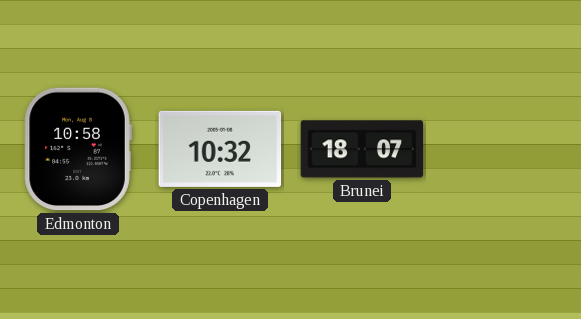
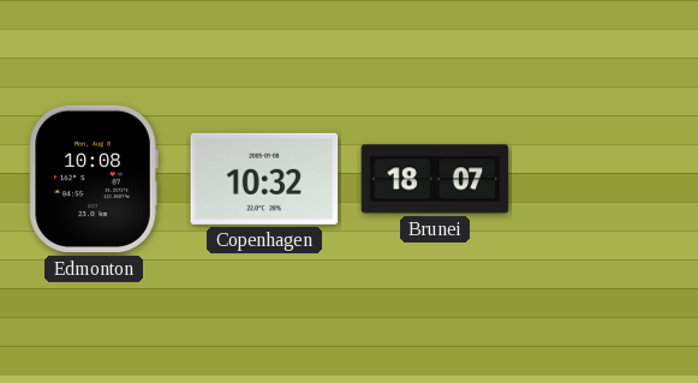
Edmonton: 10:58 -> 10:08
